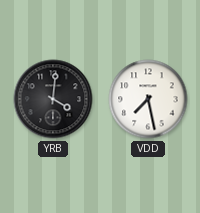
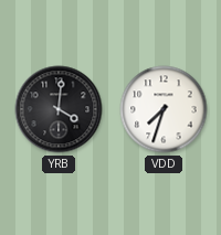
VDD: 7:28 -> 7:33
